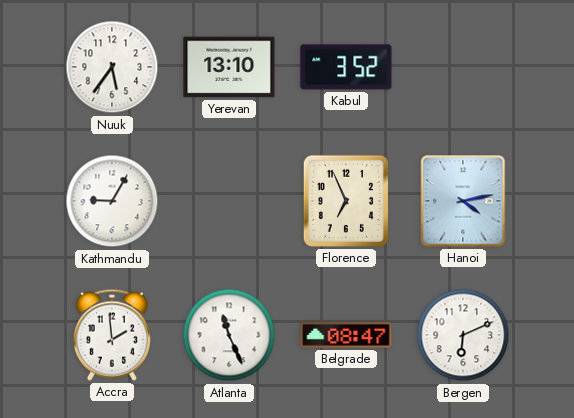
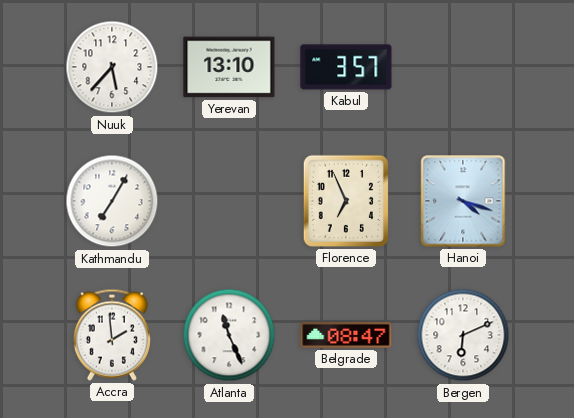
Nuuk: 5:36 -> 5:37
Kabul: 3:52 -> 3:57
Kathmandu: 9:05 -> 7:05
Hanoi: 4:13 -> 4:18
